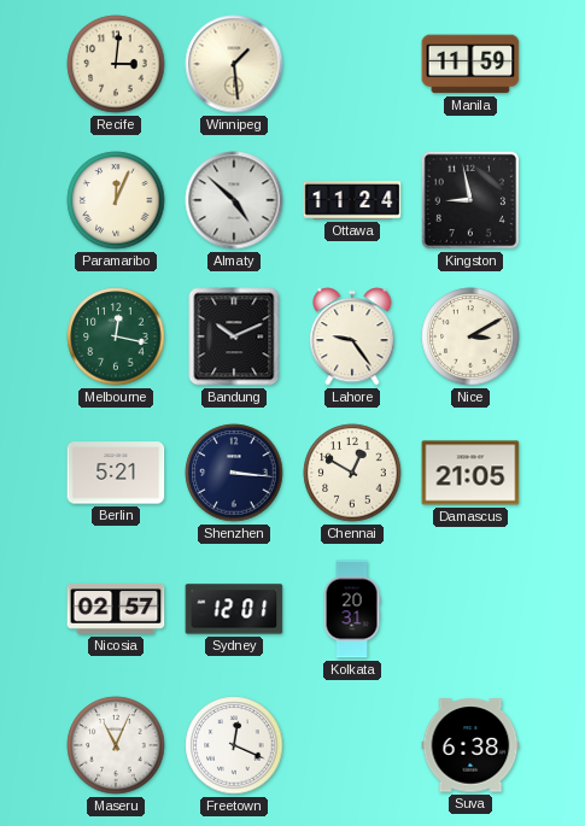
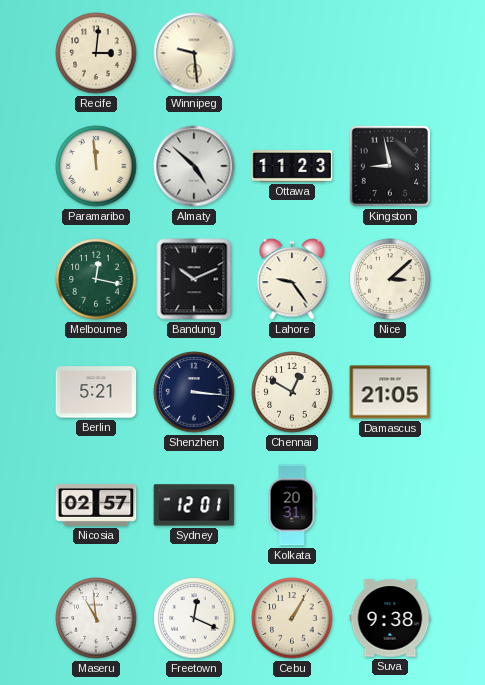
Winnipeg: 1:29 -> 9:29
Manila: 11:59 -> none
Paramaribo: 12:04 -> 11:59
Ottawa: 11:24 -> 11:23
Nice: 3:10 -> 3:08
Maseru: 11:04 -> 10:59
Cebu: none -> 1:05
Suva: 6:38 -> 9:38
